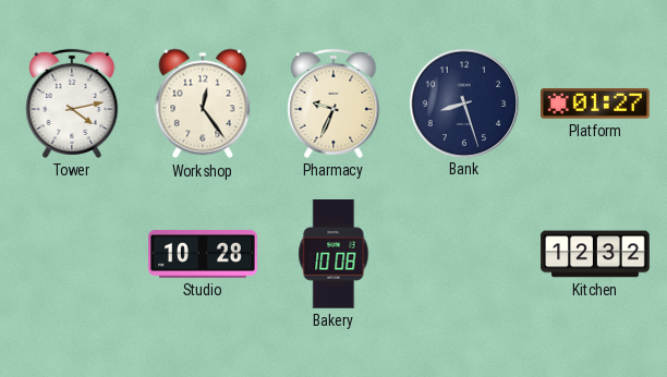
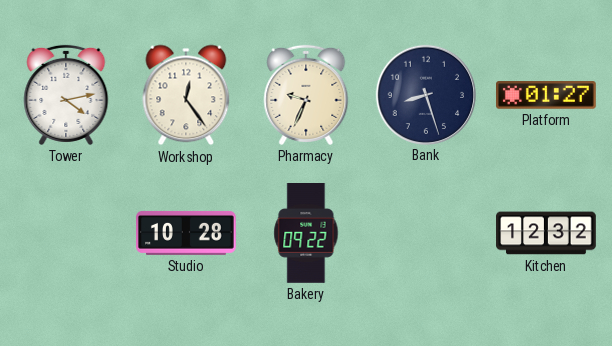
Bakery: 10:08 -> 09:22
